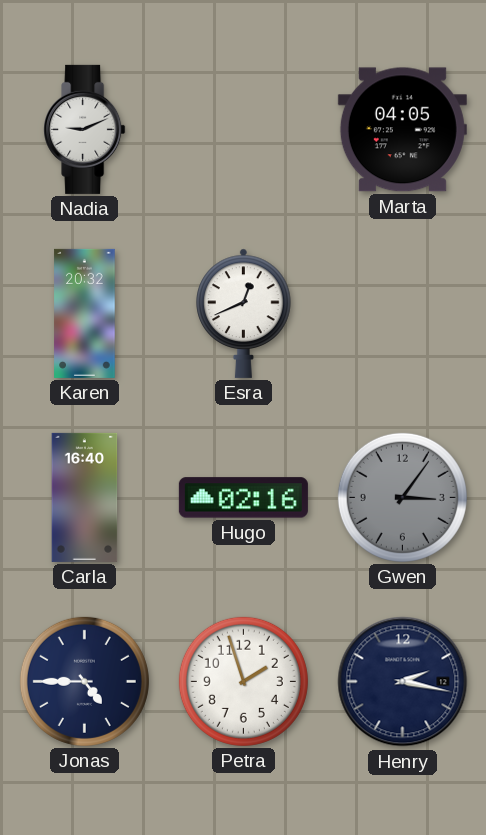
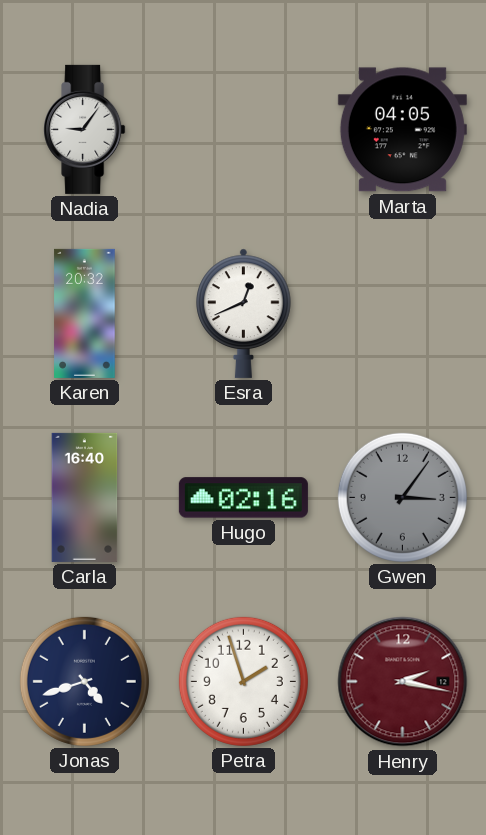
Nadia: 9:11 -> 9:06
Jonas: 4:45 -> 4:42
Henry dial: navy -> burgundy
